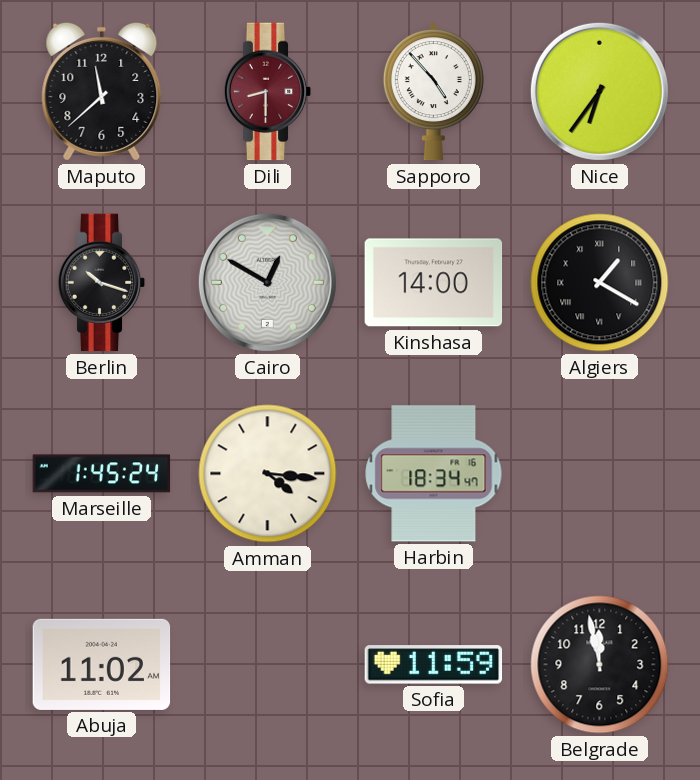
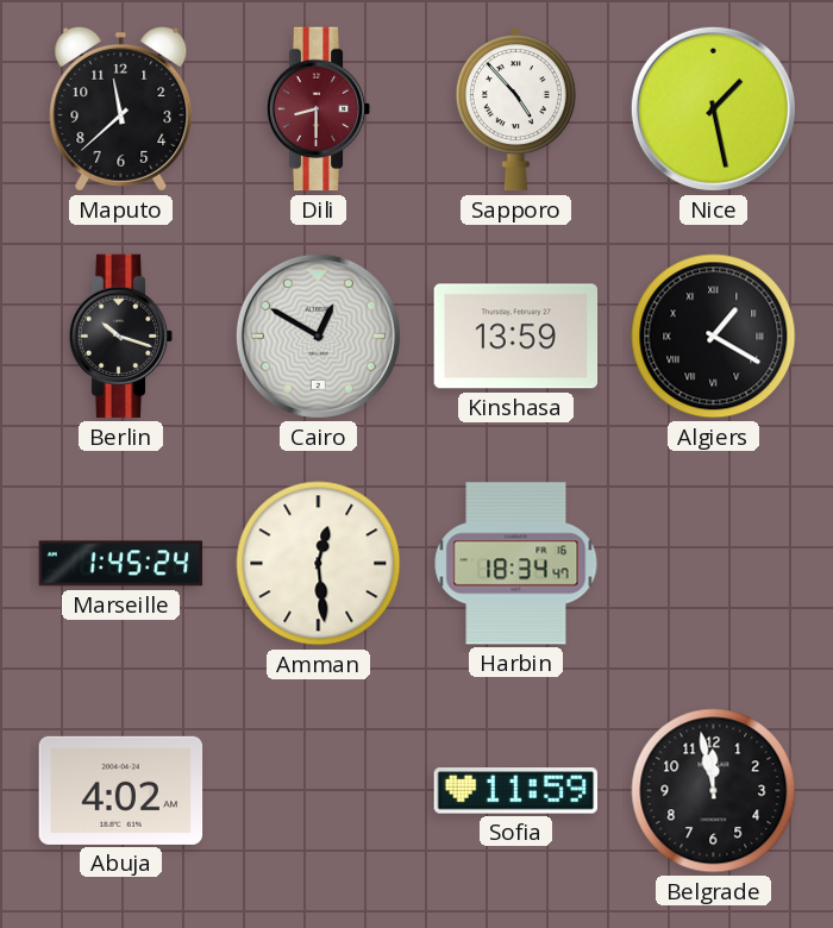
Nice: 6:36 -> 1:28
Kinshasa: 14:00 -> 13:59
Amman: 4:16 -> 12:29
Abuja: 11:02 -> 4:02
